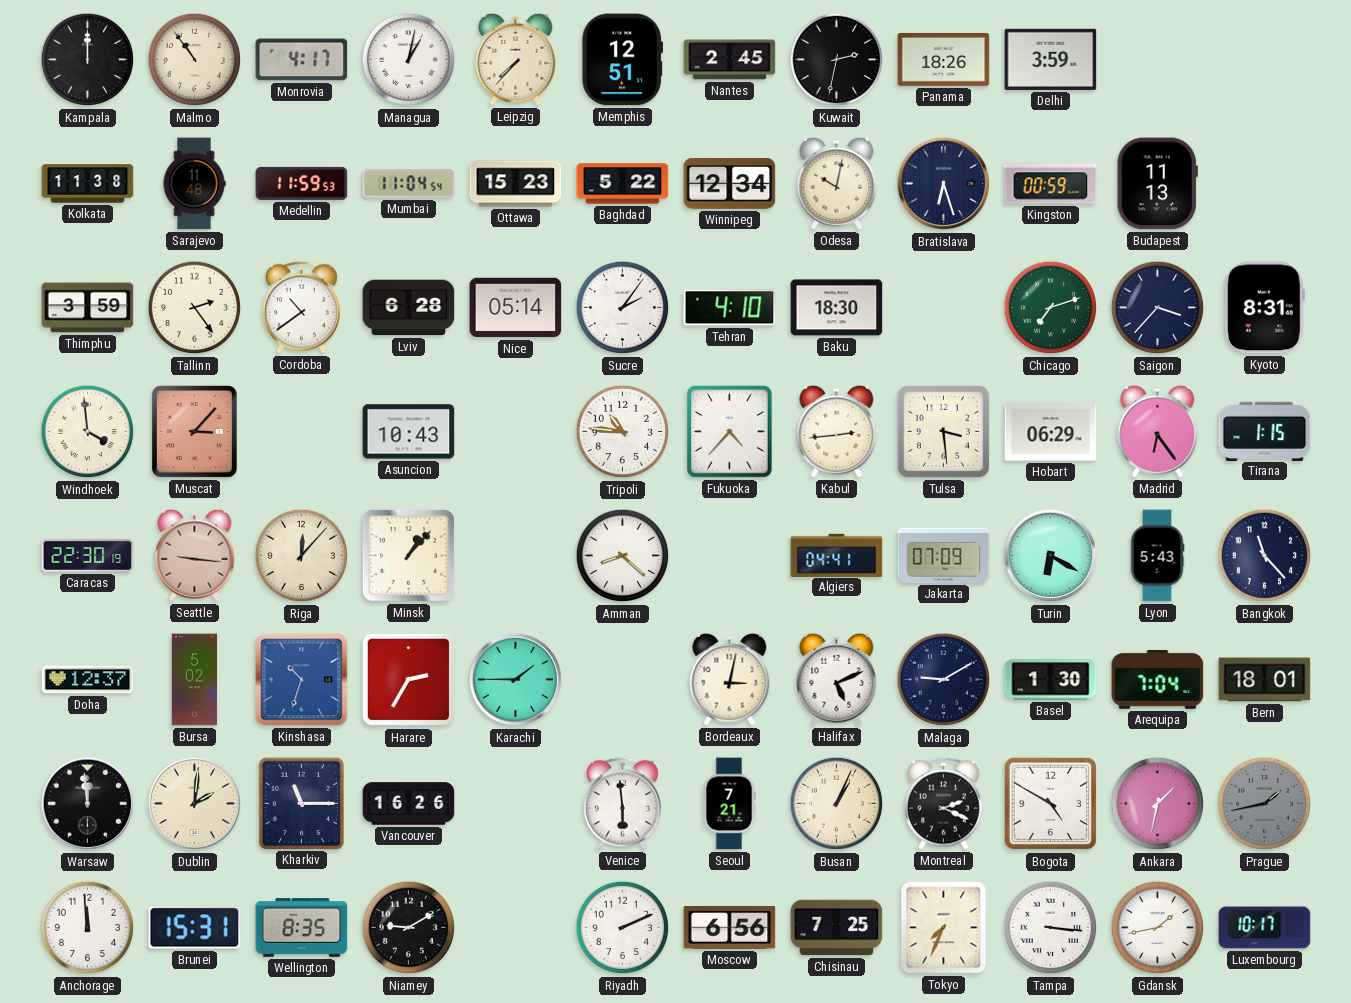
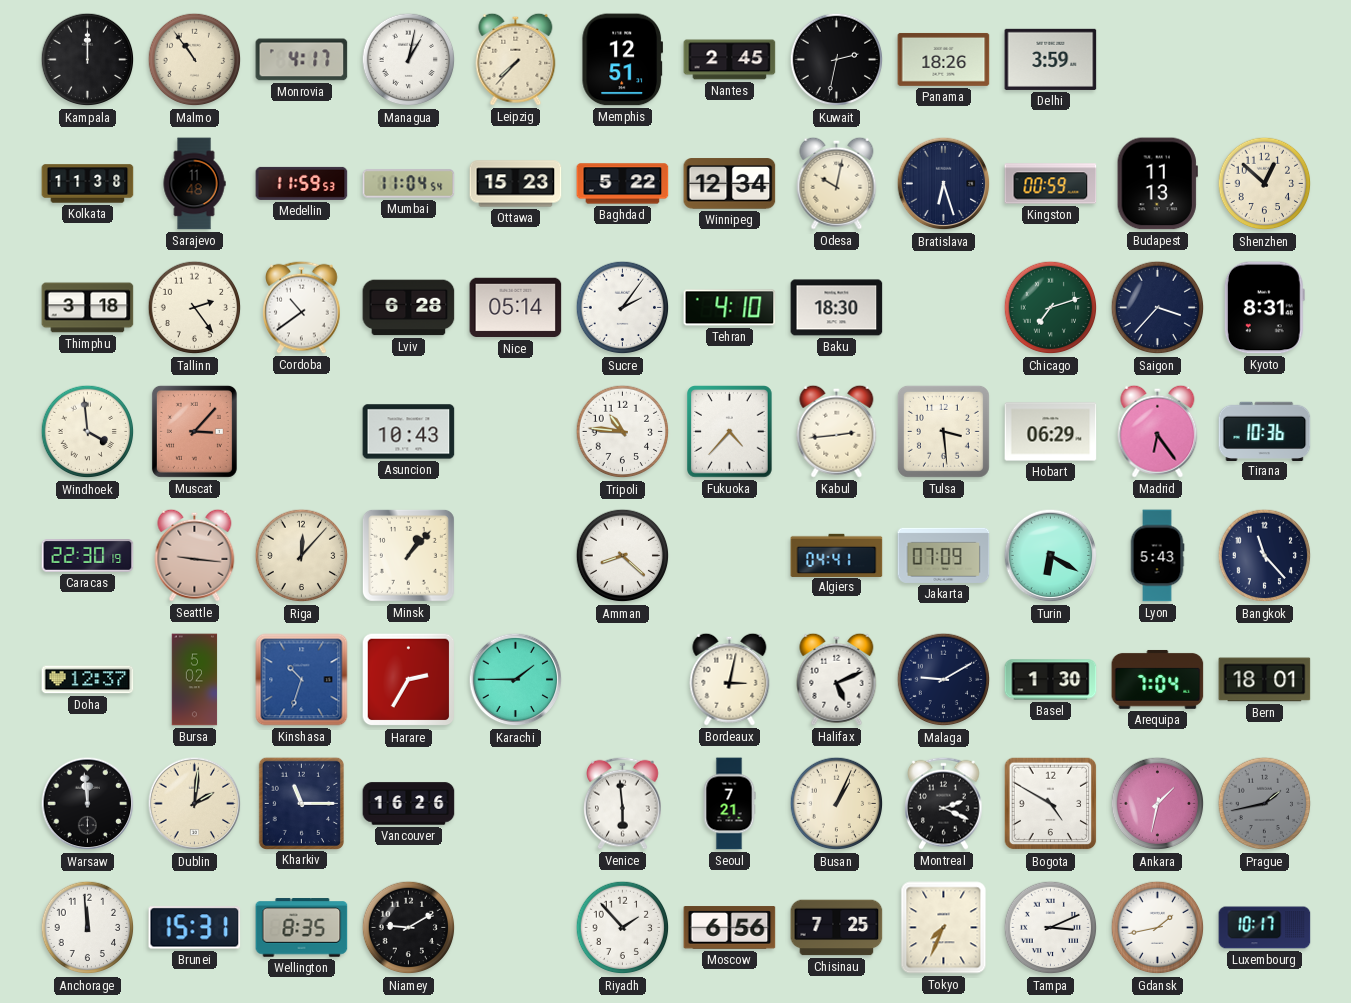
Shenzhen: none -> 12:52
Thimphu: 3:59 -> 3:18
Tirana: 1:15 -> 10:36
Riyadh: 2:11 -> 1:53
Tampa: 3:16 -> 3:11
